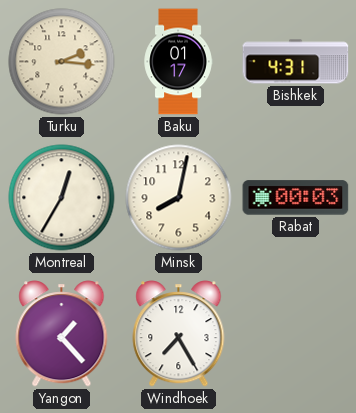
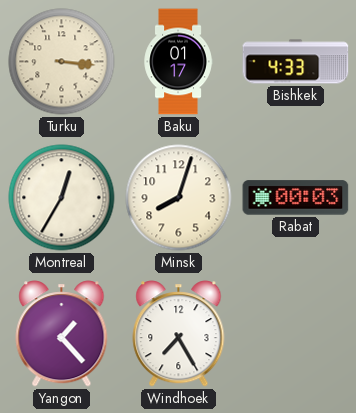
Turku: 2:16 -> 3:16
Bishkek: 4:31 -> 4:33
Minsk: 8:02 -> 8:03
